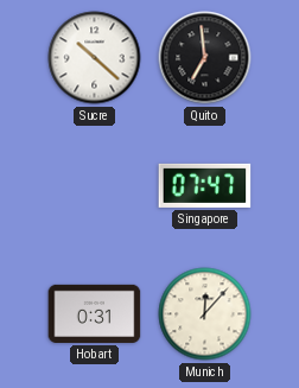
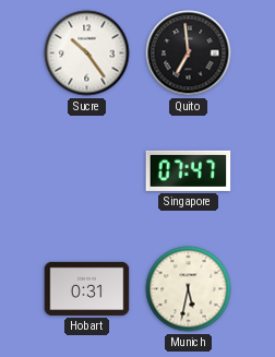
Sucre: 10:22 -> 10:24
Munich: 12:07 -> 5:32
